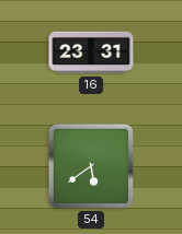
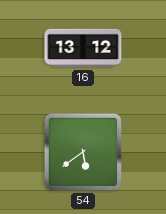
16: 23:31 -> 13:12
